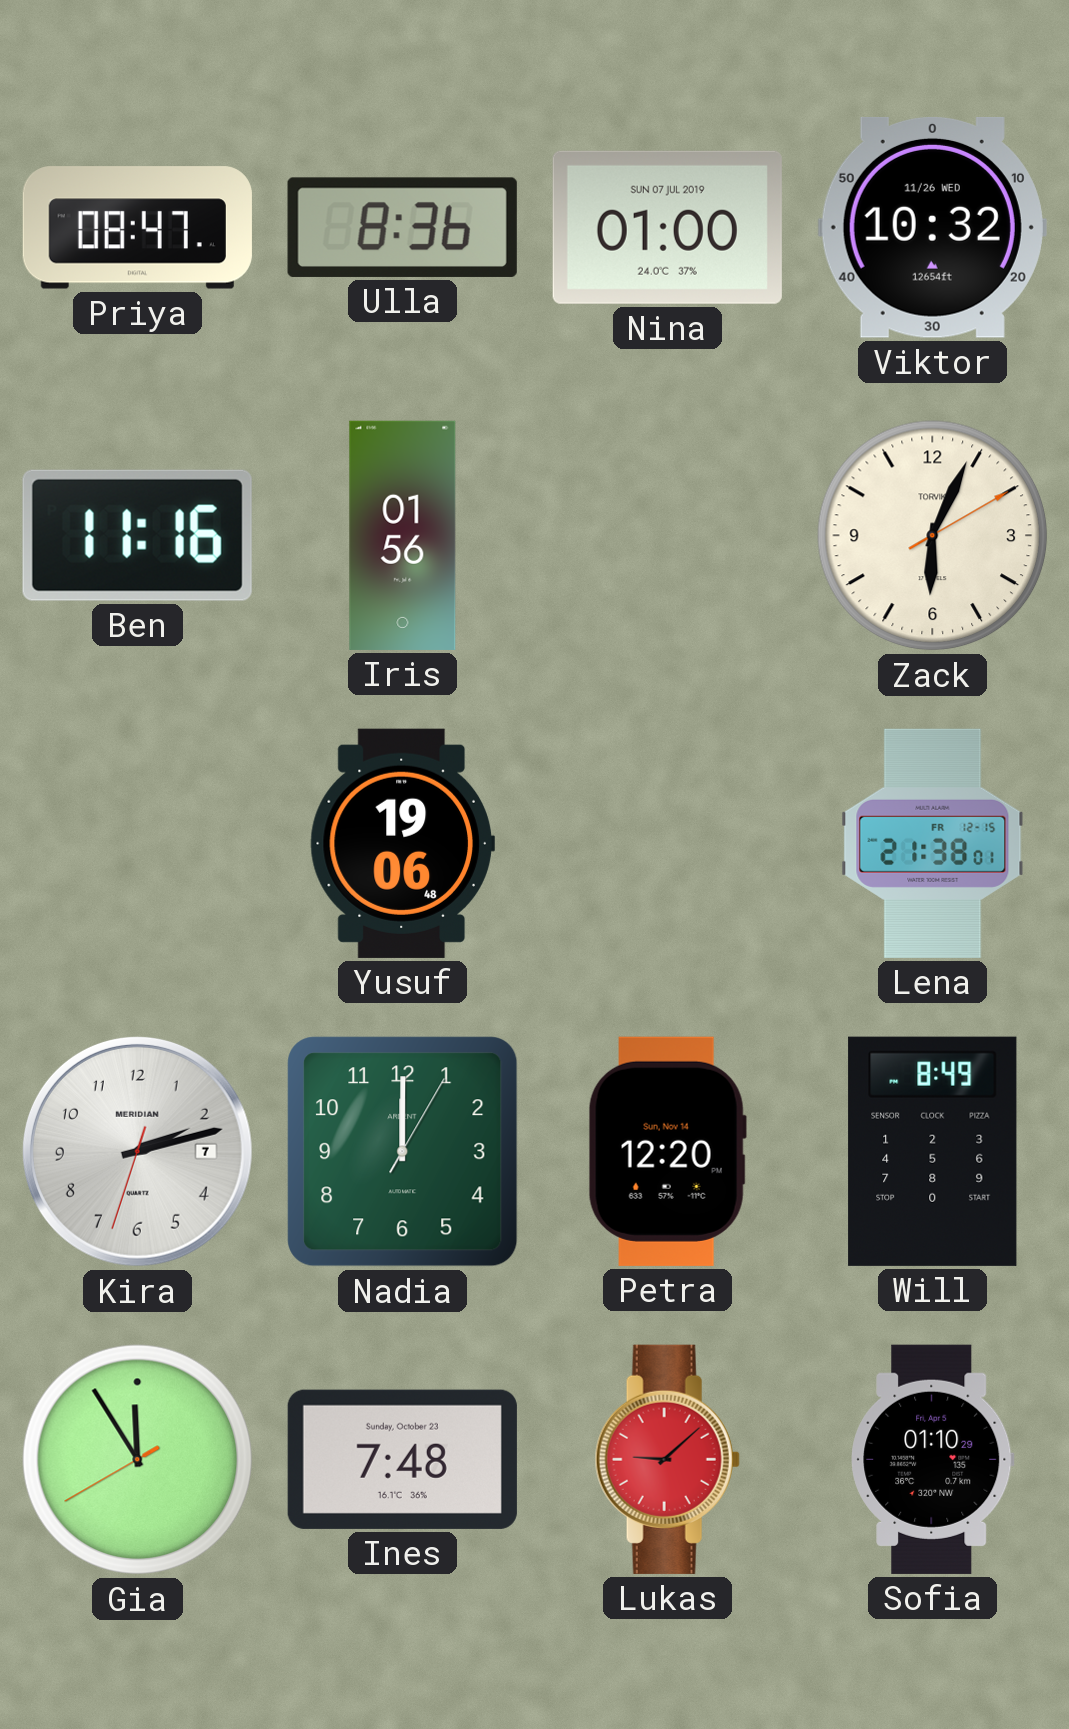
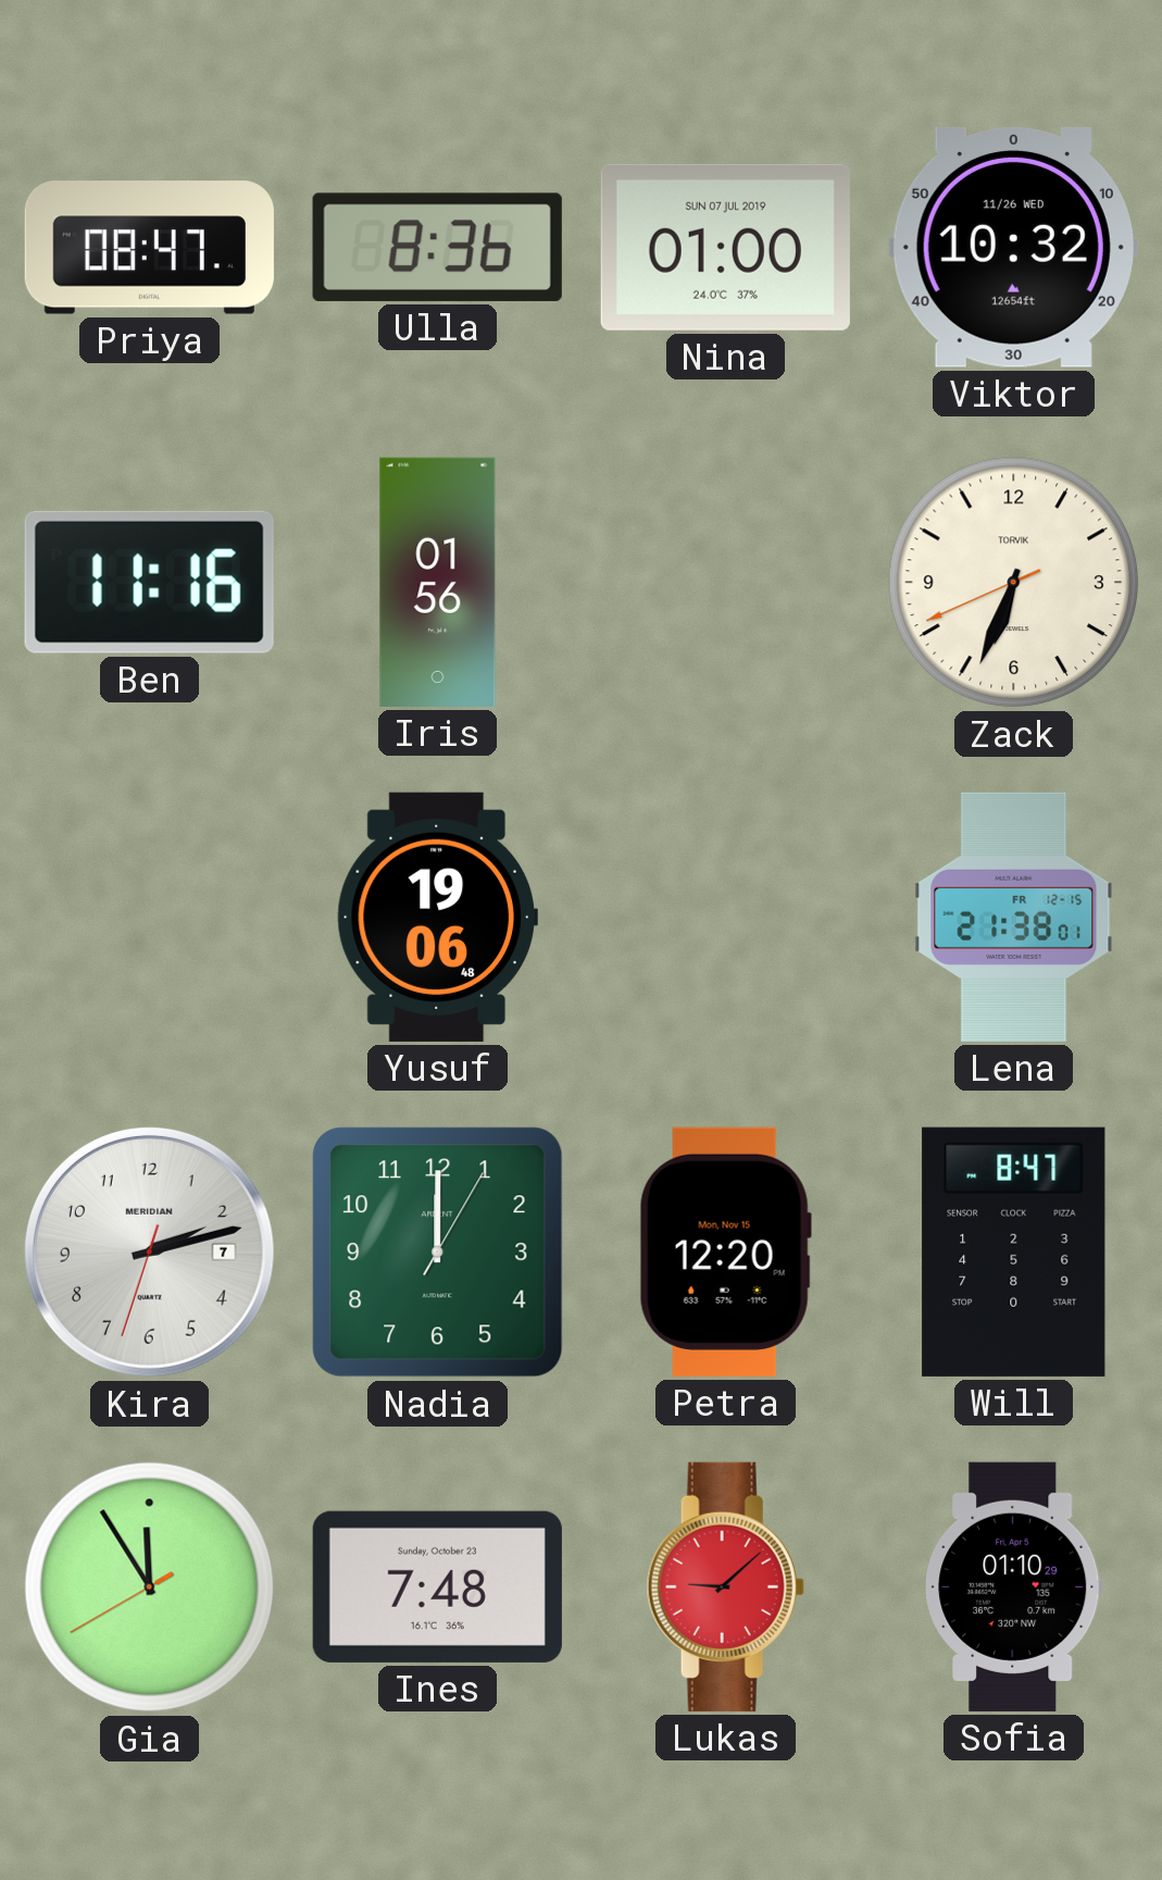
Zack: 6:04 -> 6:33
Petra date: Sun, Nov 14 -> Mon, Nov 15
Will: 8:49 -> 8:47
